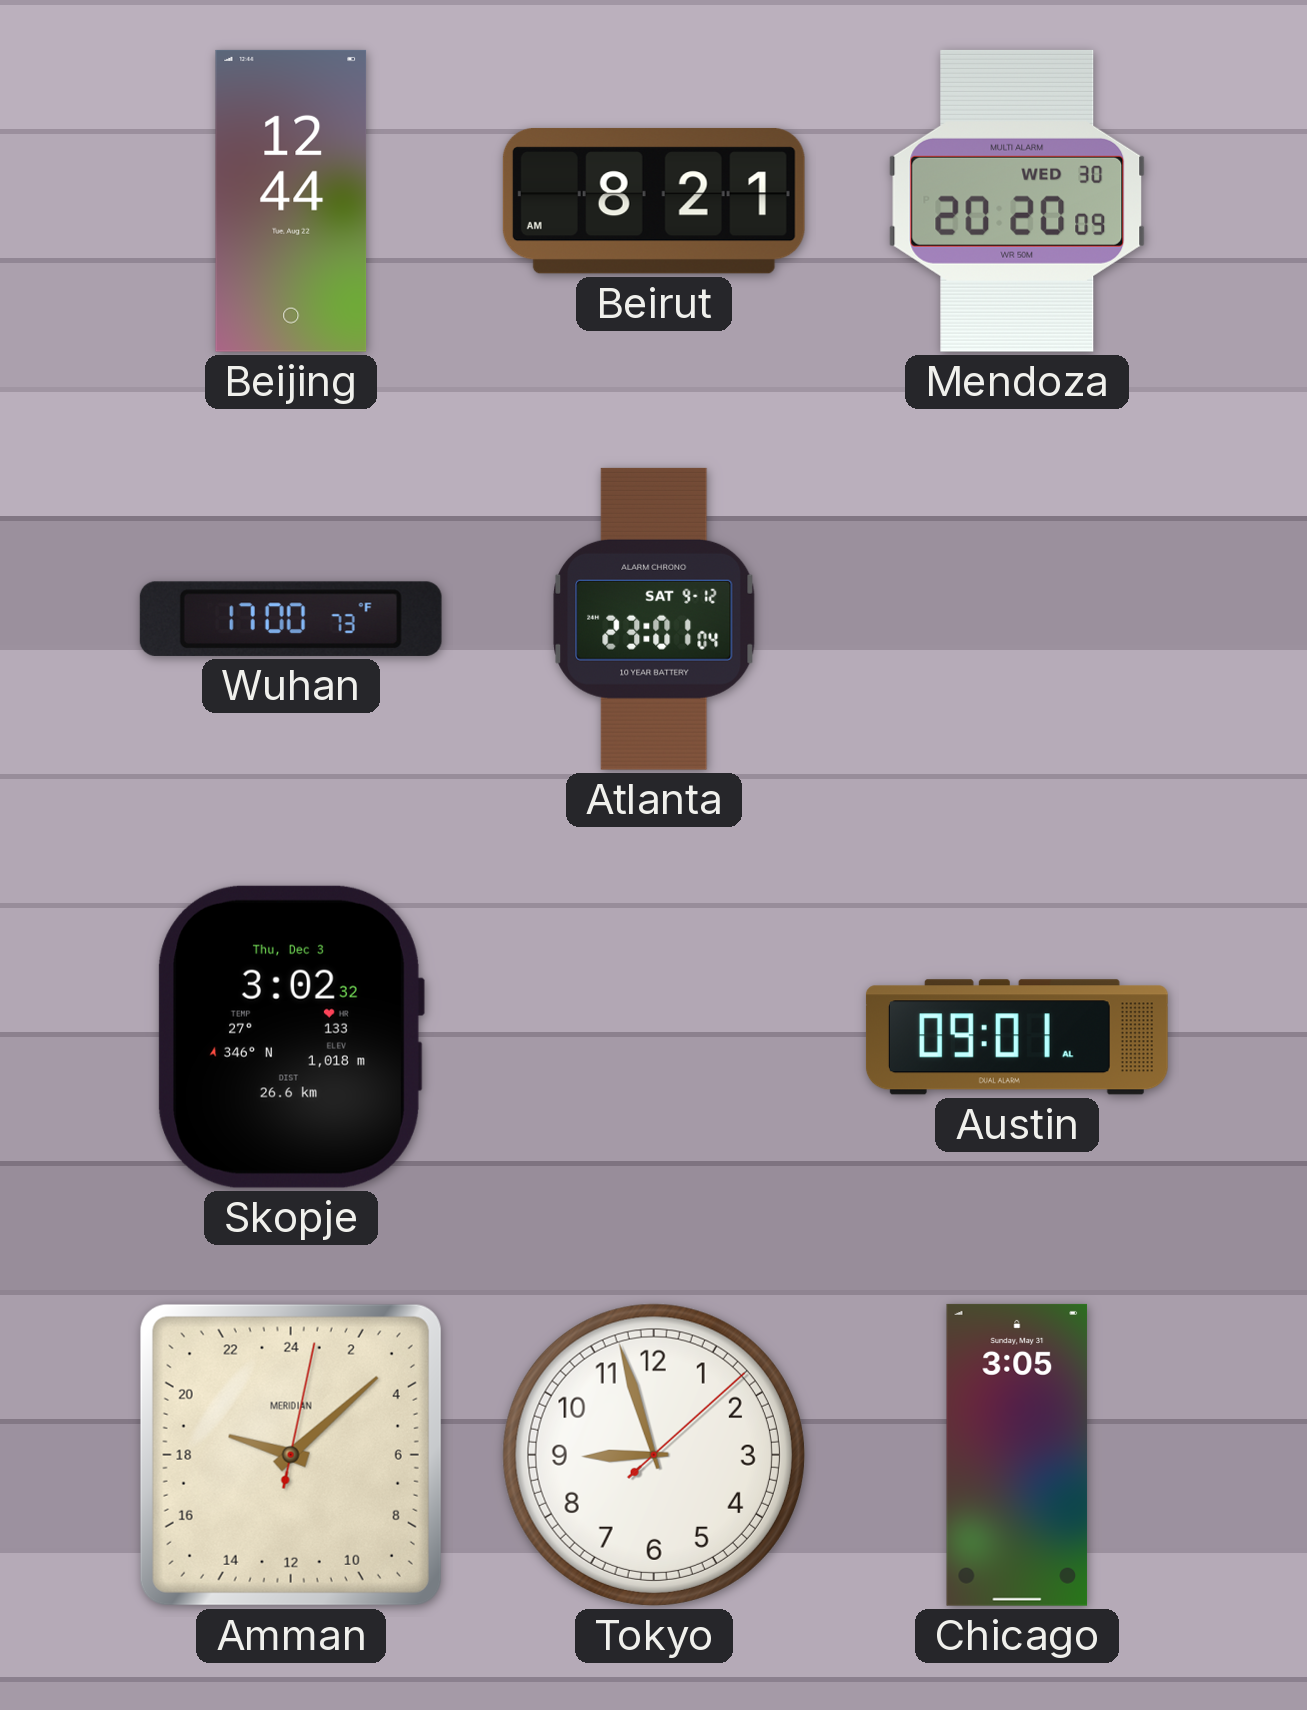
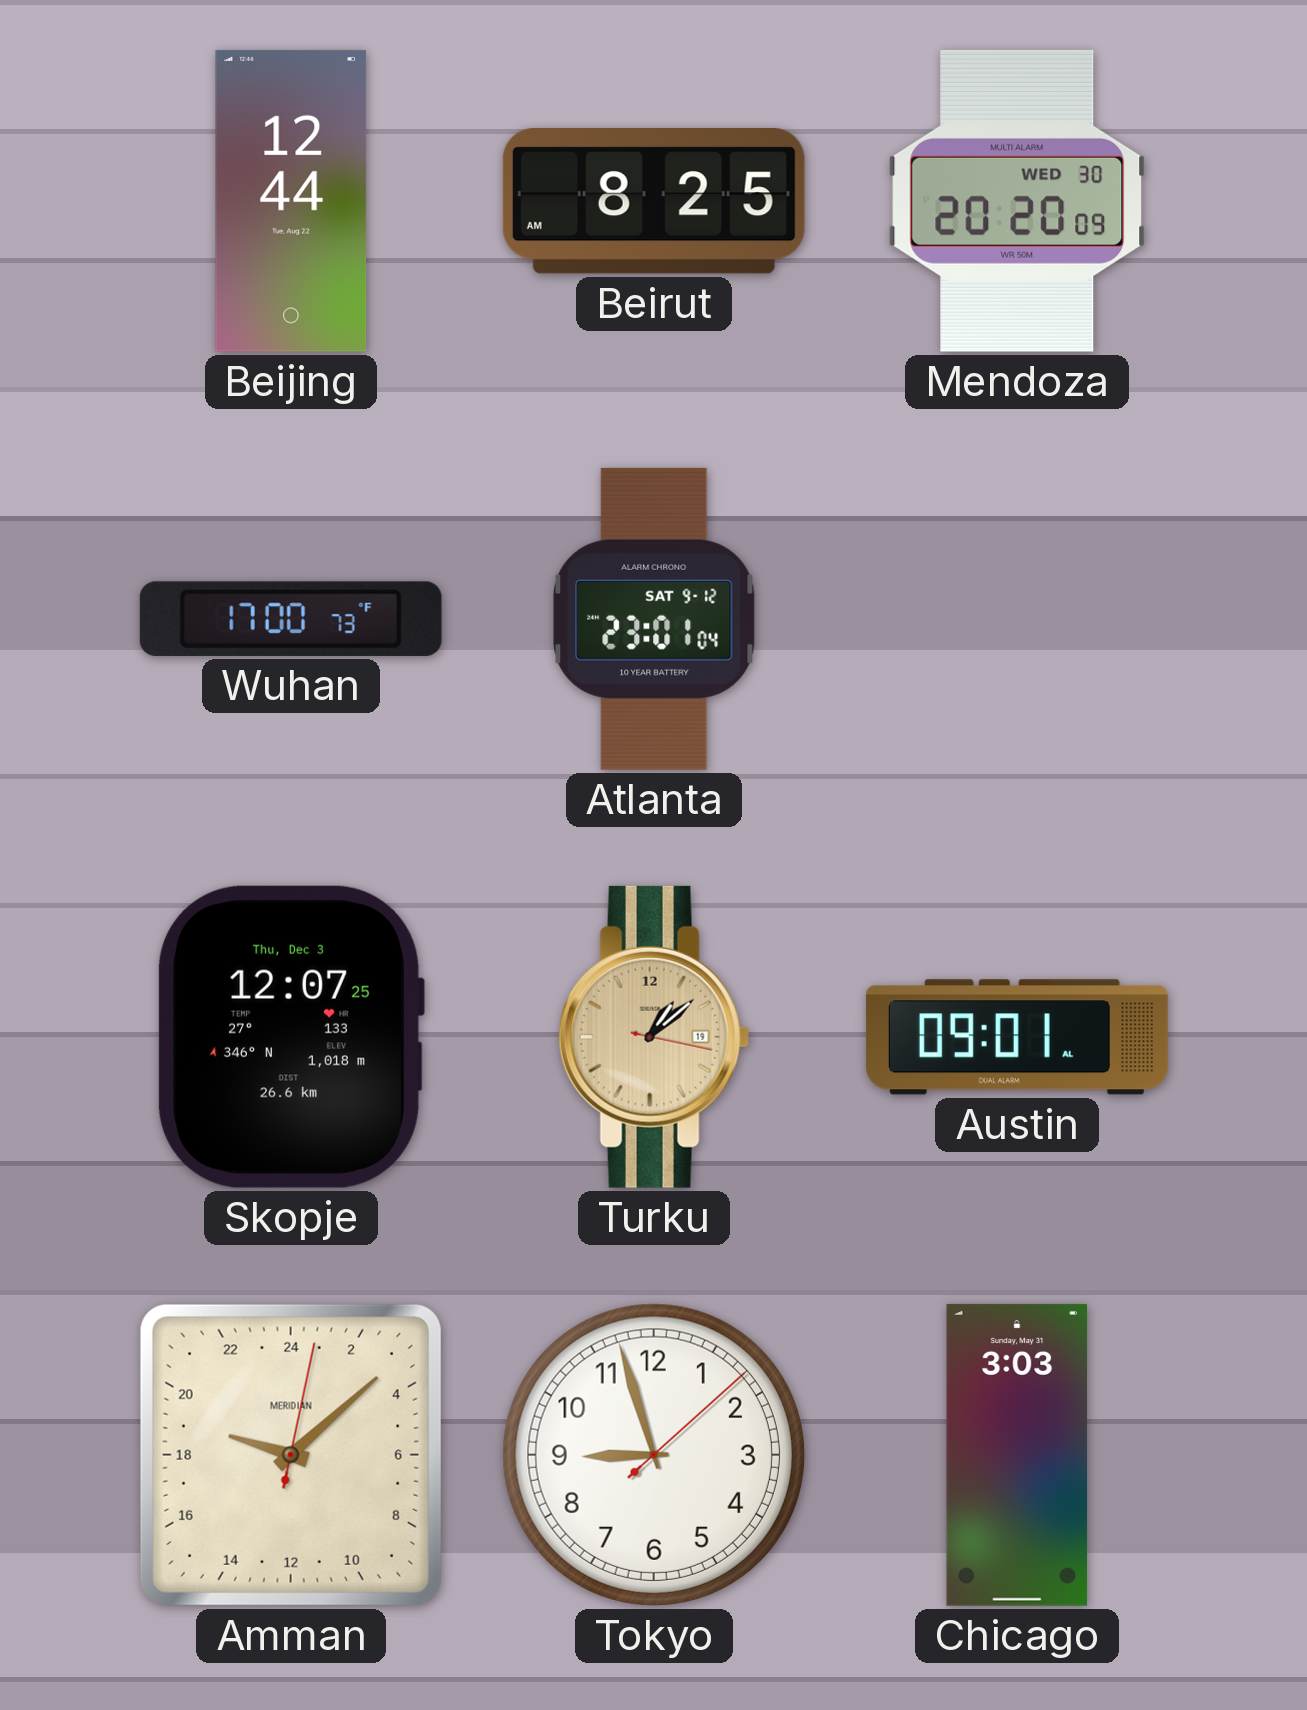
Beirut: 8:21 -> 8:25
Skopje: 3:02 -> 12:07
Turku: none -> 1:08
Chicago: 3:05 -> 3:03
